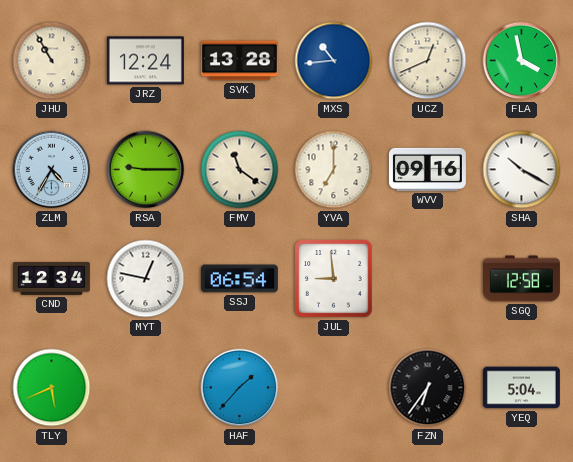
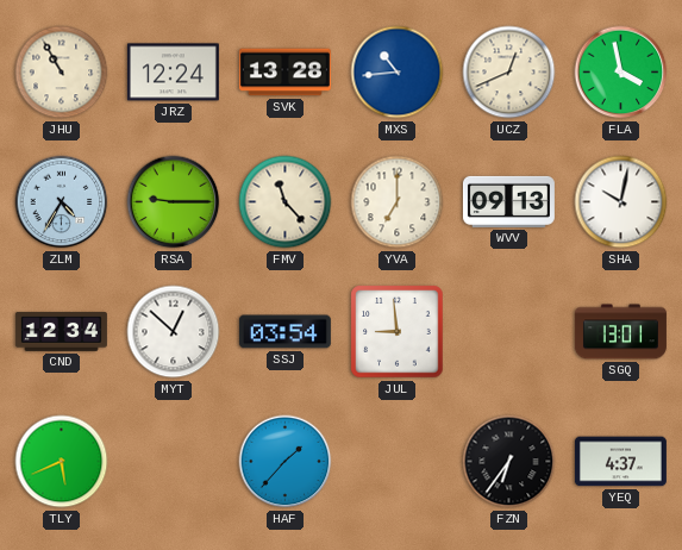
FMV: 11:21 -> 11:23
WVV: 09:16 -> 09:13
SHA: 10:20 -> 10:02
MYT: 12:47 -> 12:52
SSJ: 06:54 -> 03:54
SGQ: 12:58 -> 13:01
YEQ: 5:04 -> 4:37
